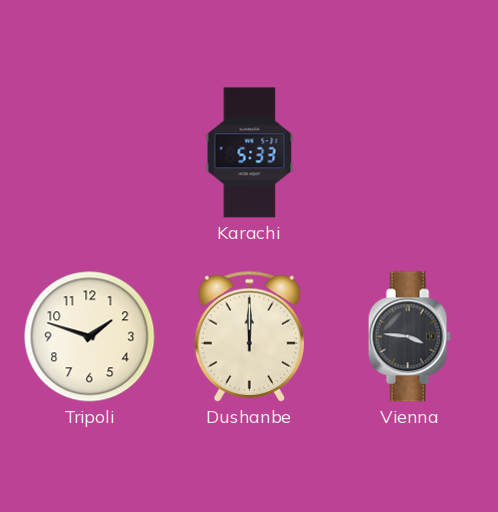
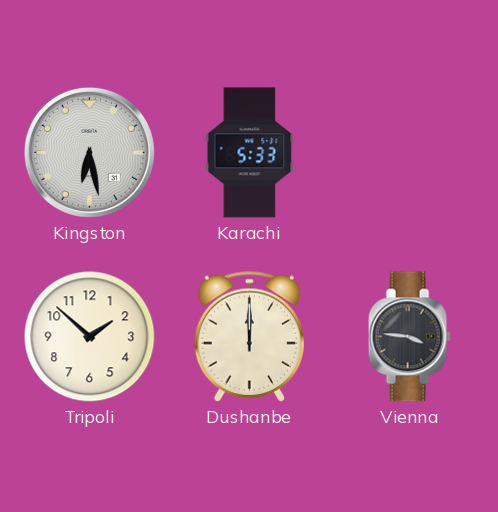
Kingston: none -> 6:28
Tripoli: 1:48 -> 1:52
